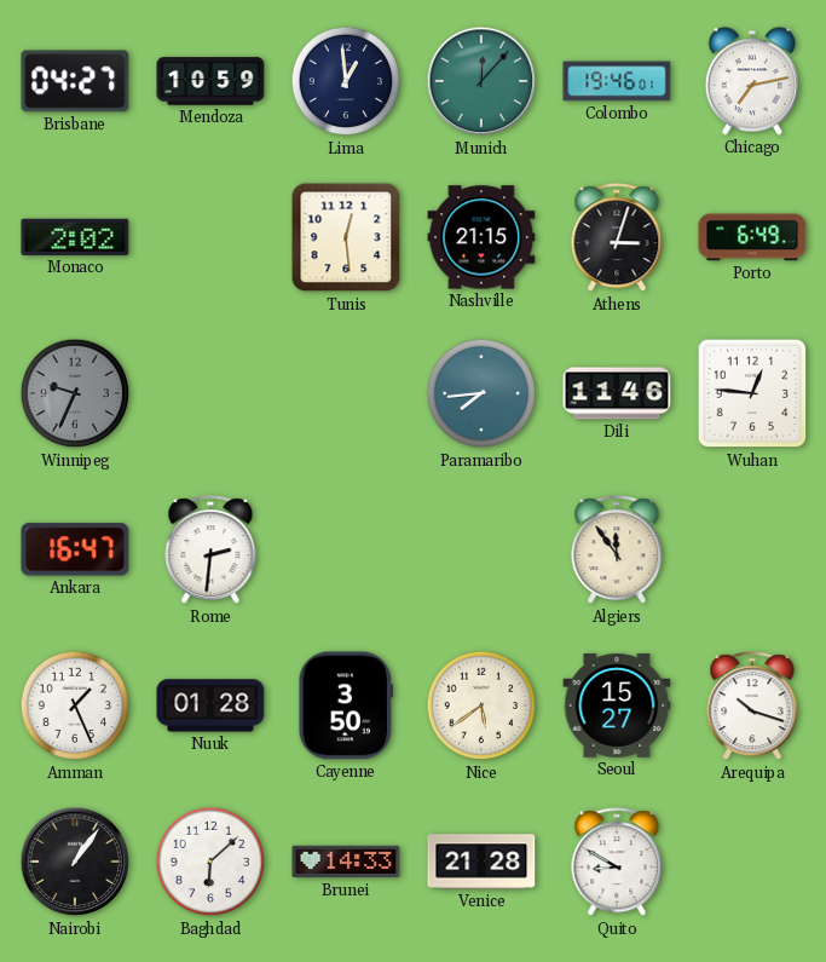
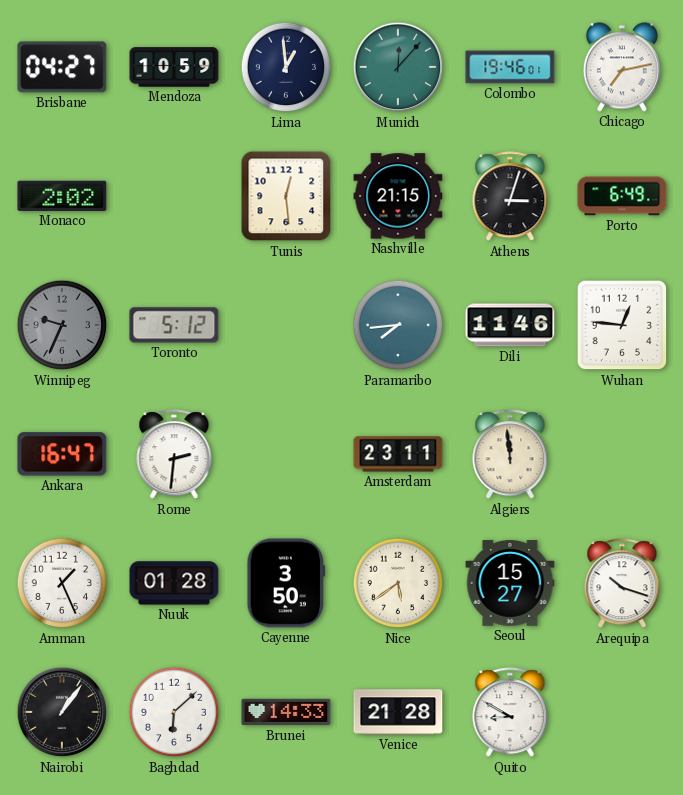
Toronto: none -> 5:12
Amsterdam: none -> 23:11
Algiers: 11:54 -> 11:59
